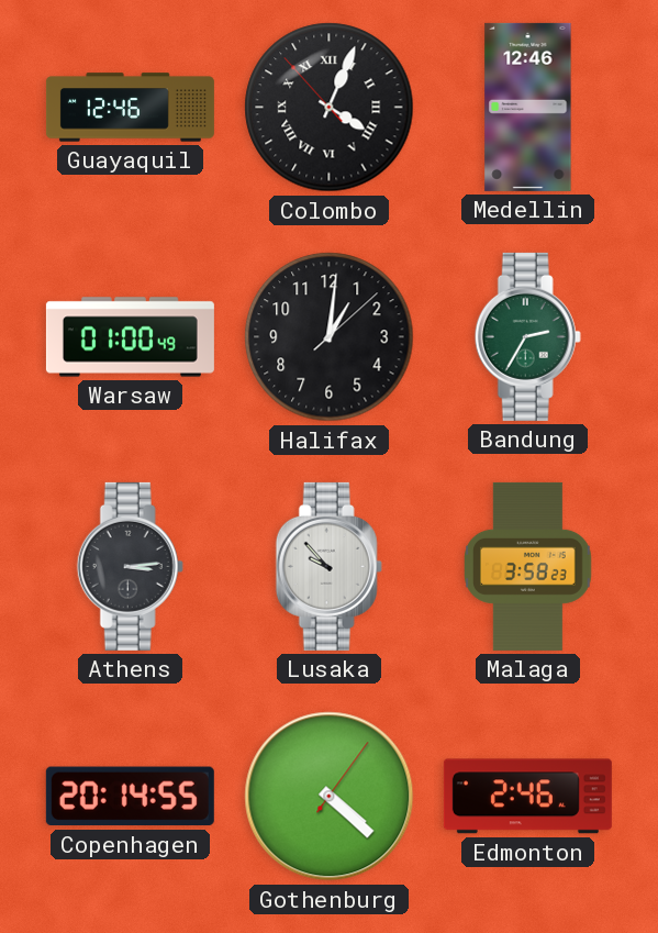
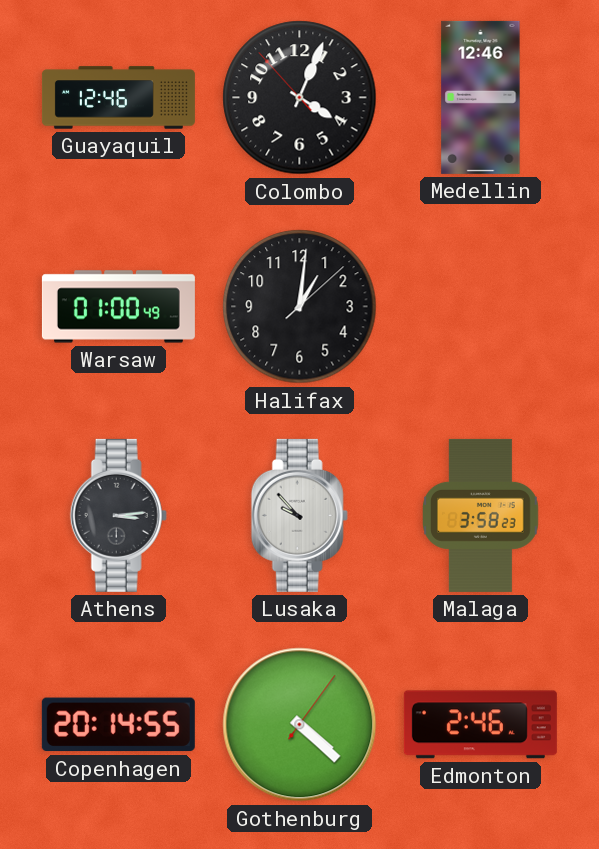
Colombo numerals: Roman -> Arabic
Bandung: 2:35 -> none
